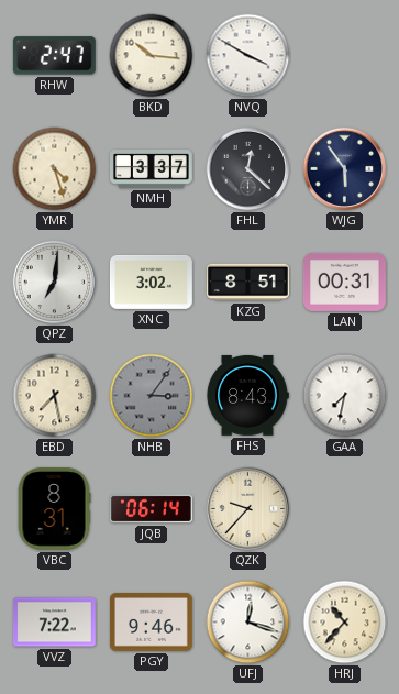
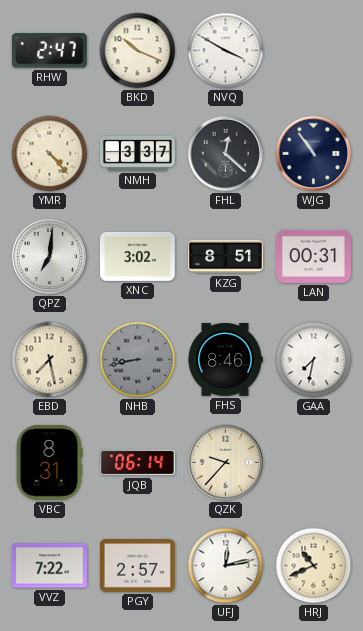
BKD: 10:16 -> 10:19
YMR: 4:27 -> 4:23
WJG: 5:54 -> 10:54
NHB: 3:06 -> 8:43
FHS: 8:43 -> 8:46
PGY: 9:46 -> 2:57
UFJ: 12:18 -> 12:13
HRJ: 10:37 -> 10:41
